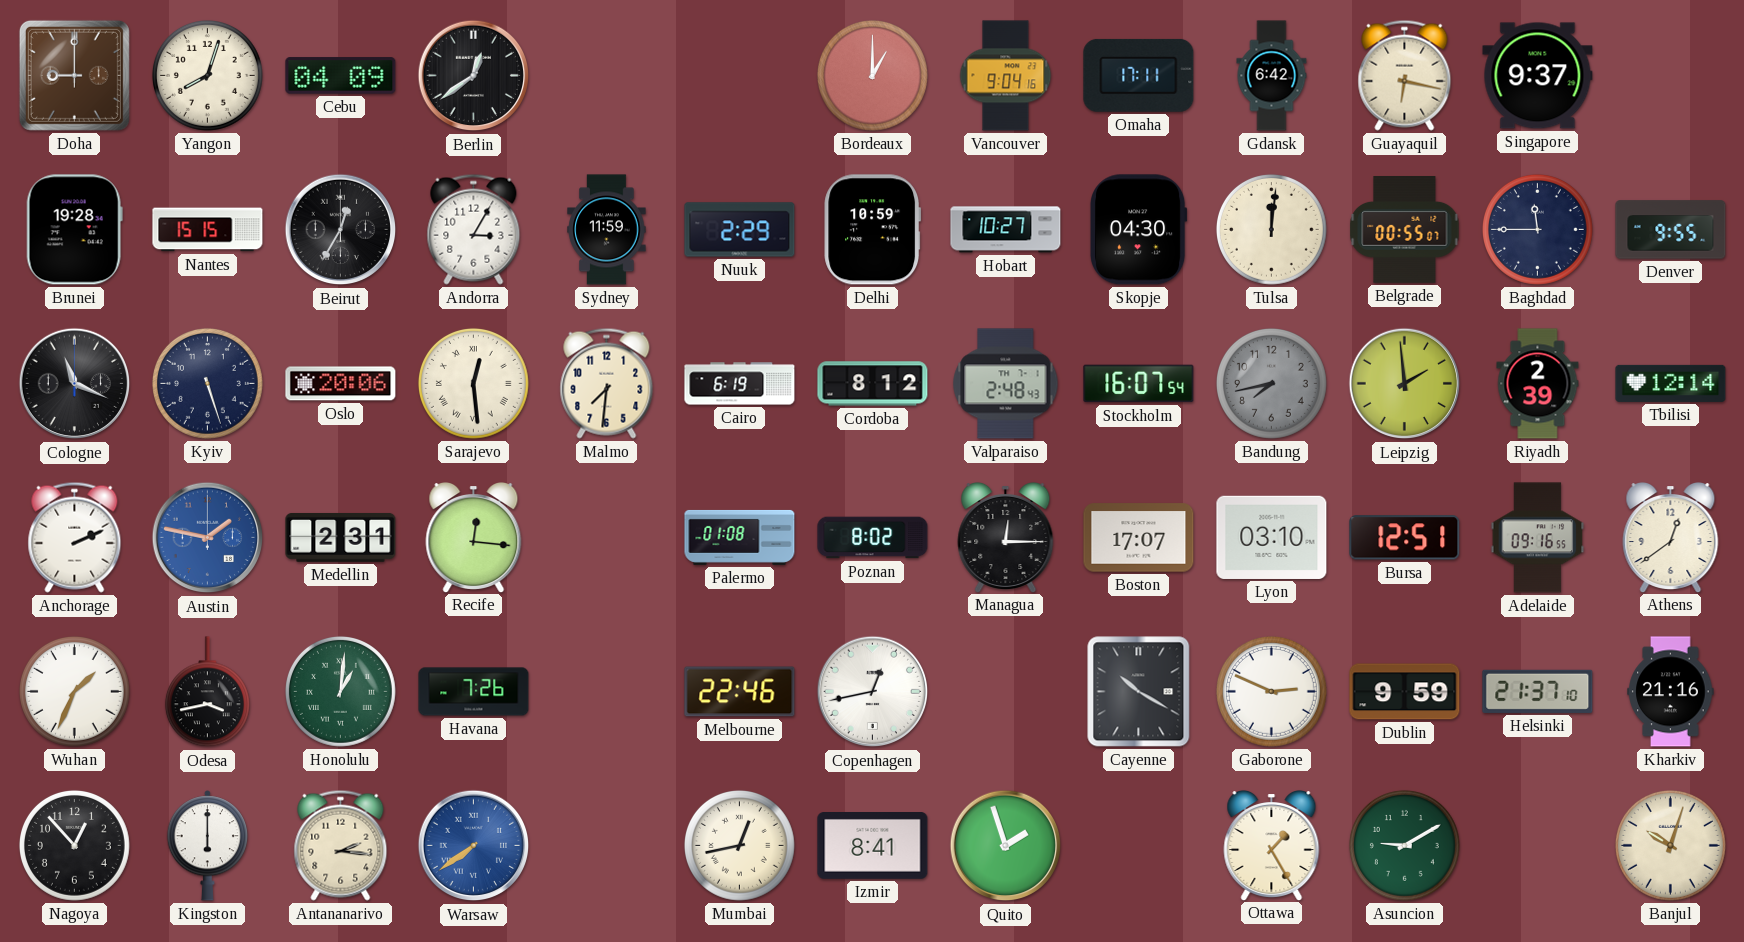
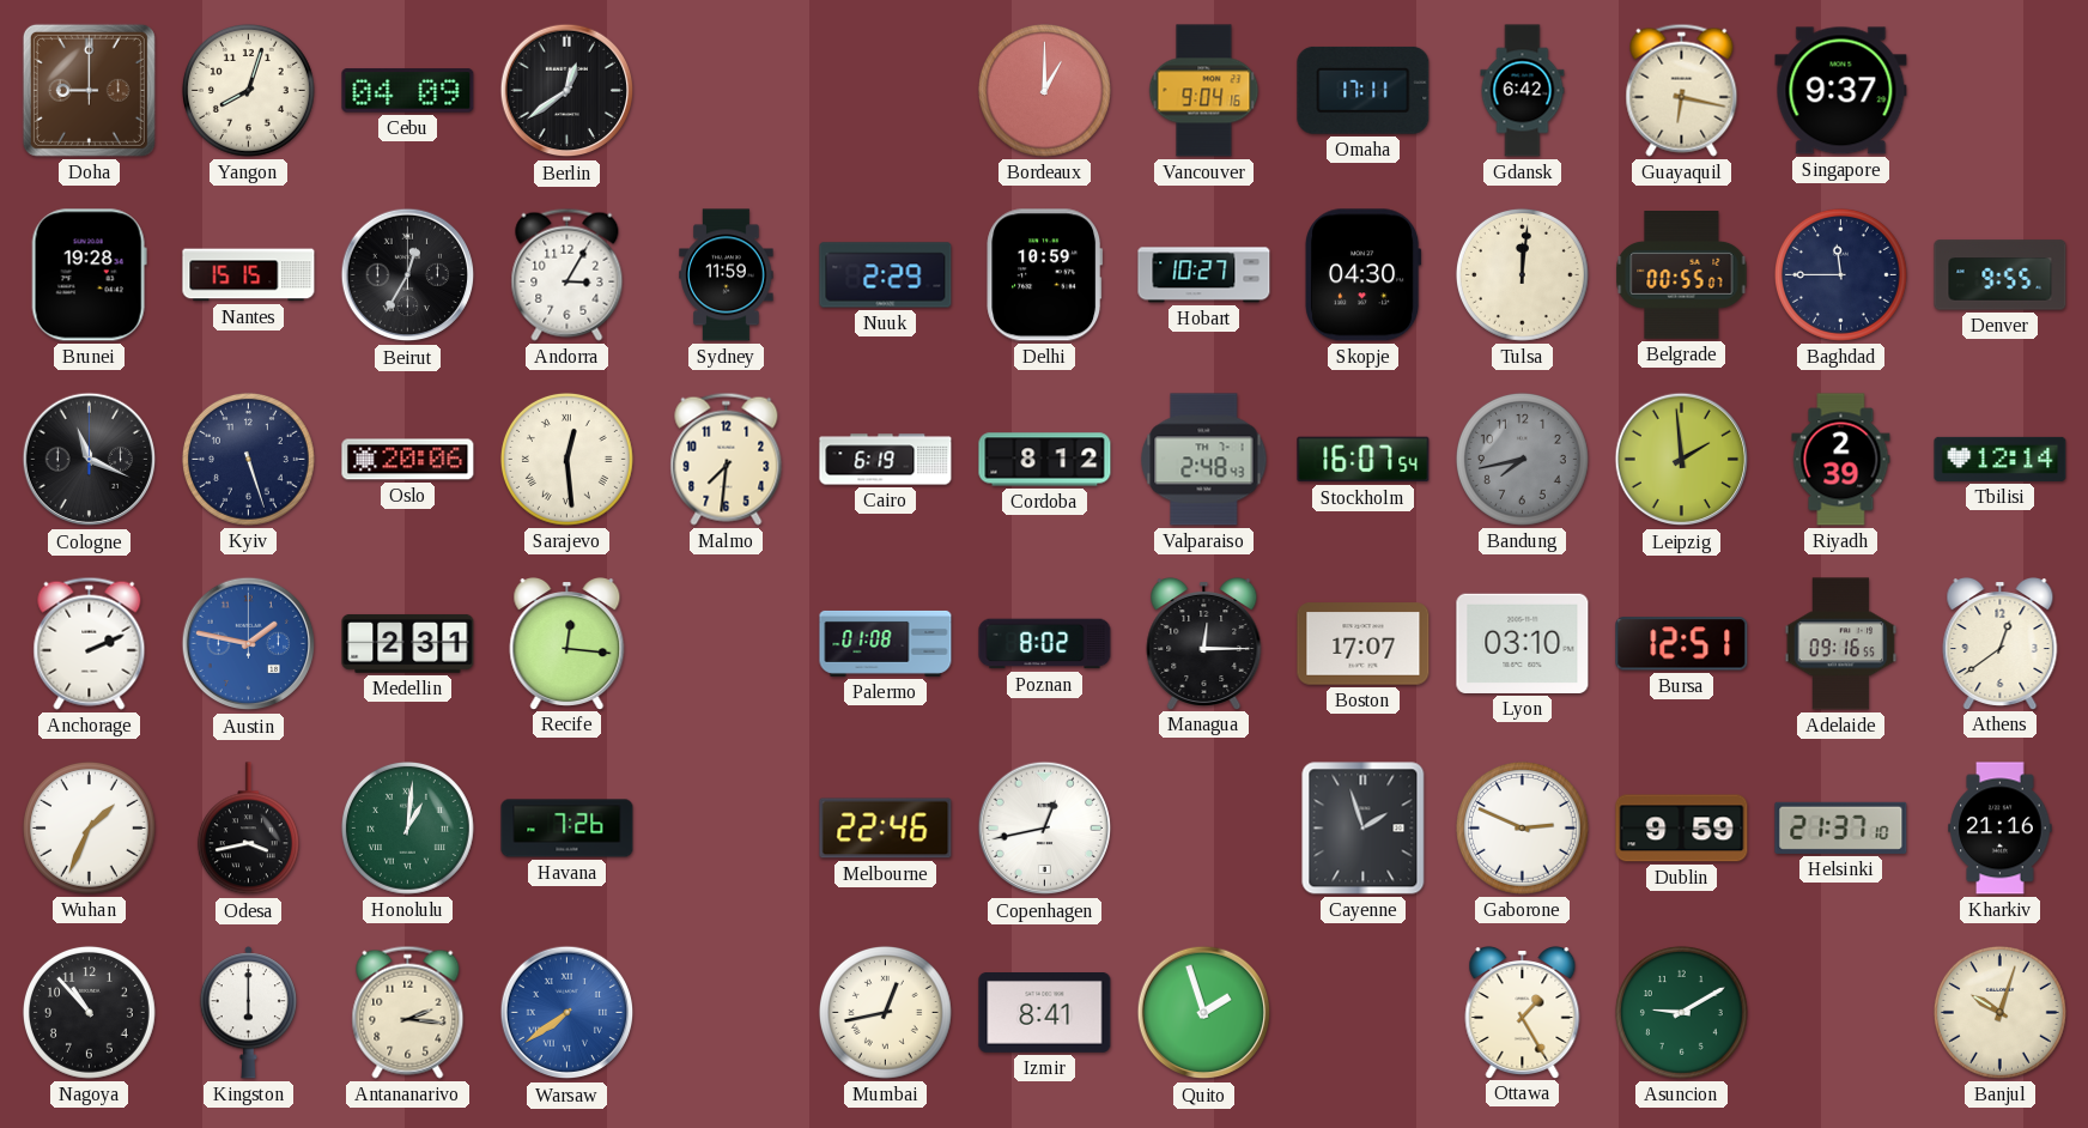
Cayenne: 10:20 -> 1:57
Nagoya: 12:53 -> 10:53
